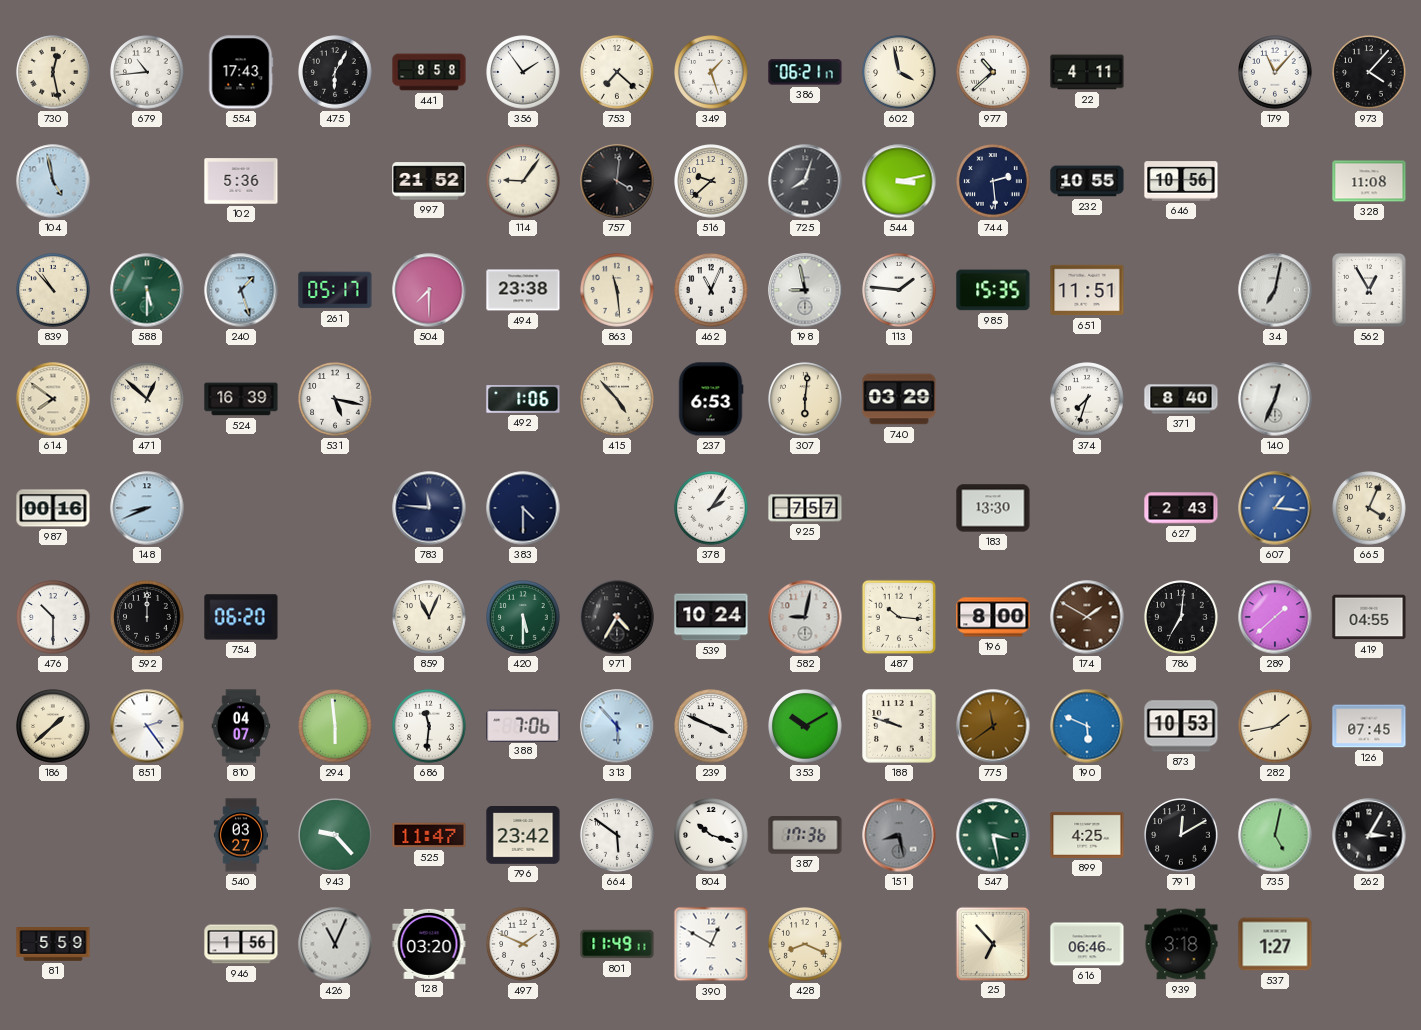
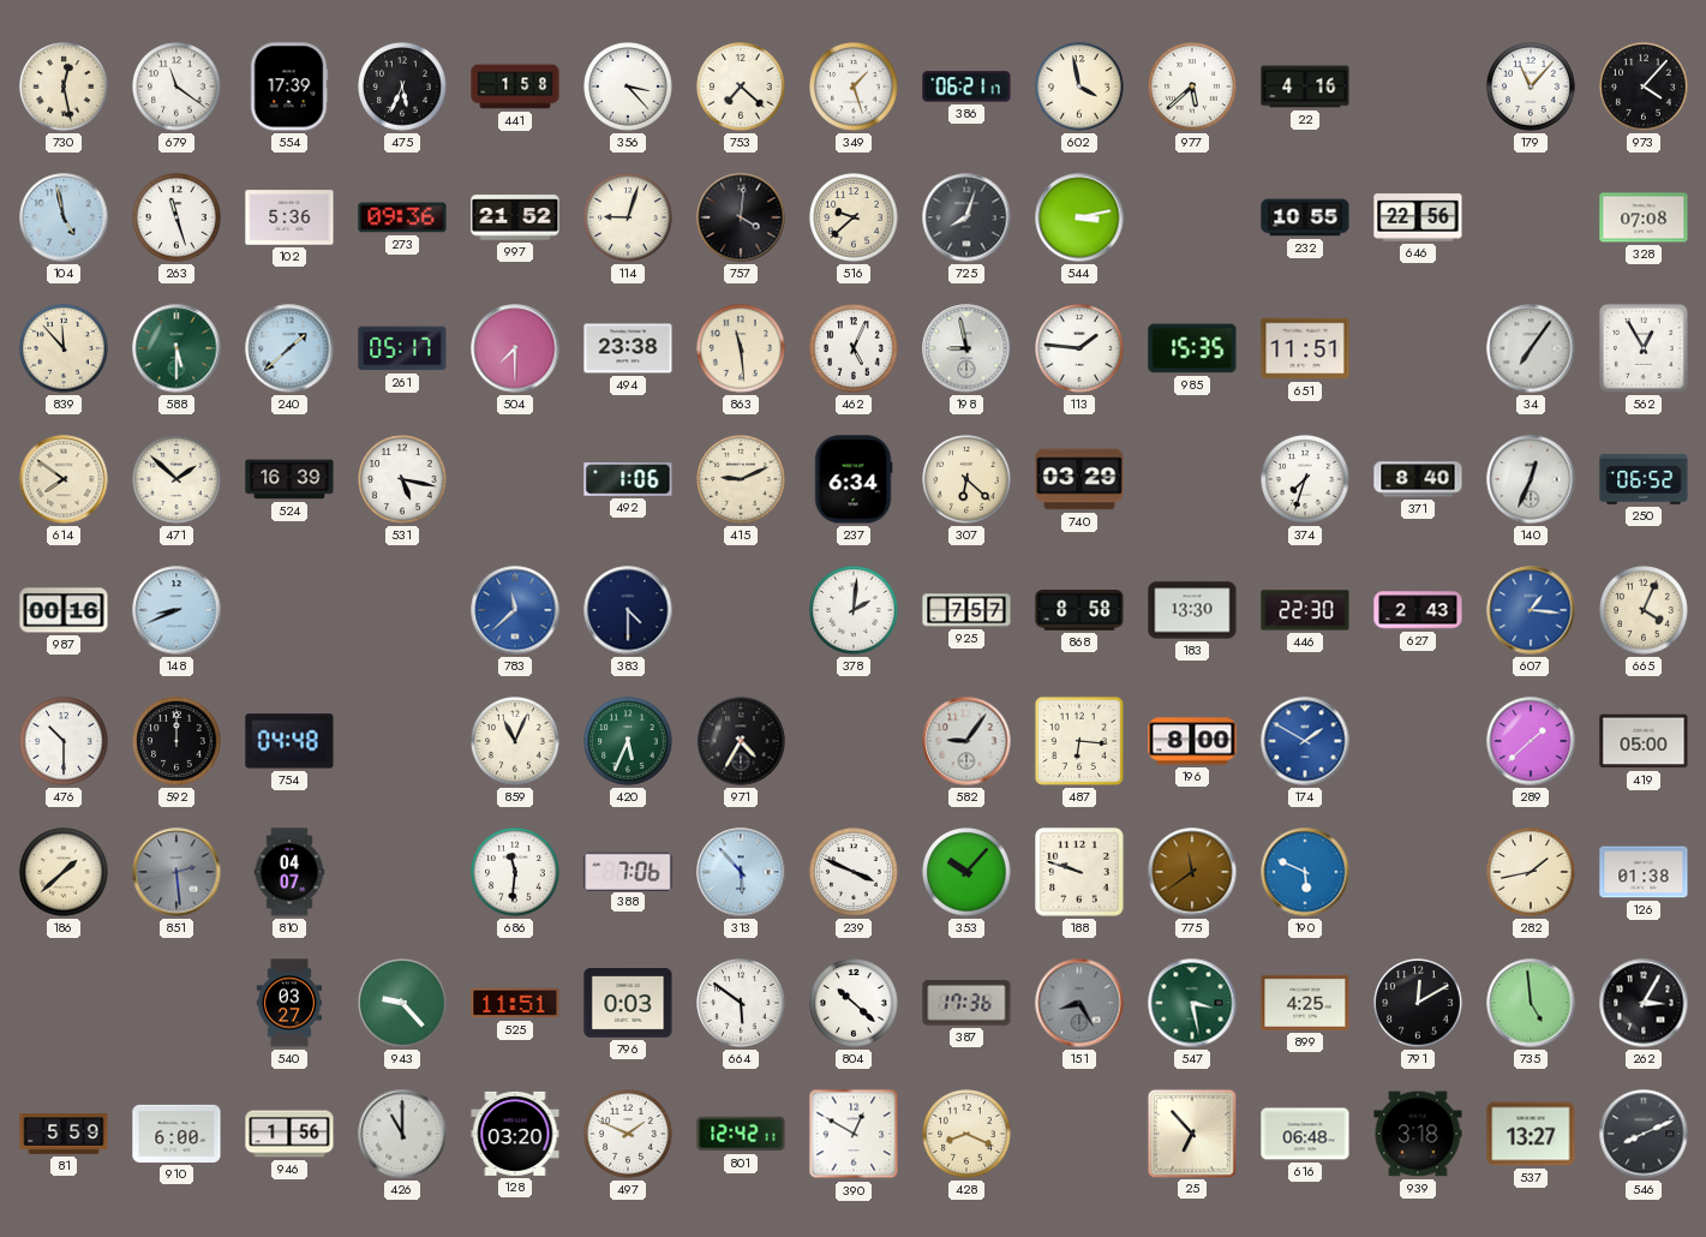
679: 10:44 -> 11:21
554: 17:43 -> 17:39
475: 6:05 -> 5:34
441: 8:58 -> 1:58
356: 1:54 -> 3:23
977: 10:38 -> 5:38
22: 4:11 -> 4:16
263: none -> 11:27
273: none -> 09:36
114: 9:06 -> 9:03
744: 2:29 -> none
646: 10:56 -> 22:56
328: 11:08 -> 07:08
839: 10:53 -> 11:53
240: 1:27 -> 1:38
462: 11:04 -> 5:04
34: 7:02 -> 7:06
471: 12:52 -> 1:52
415: 4:53 -> 9:11
237: 6:53 -> 6:34
307: 6:01 -> 6:22
250: none -> 06:52
783: 11:46 -> 11:38
783 dial: navy -> blue
378: 2:06 -> 2:01
868: none -> 8:58
446: none -> 22:30
754: 06:20 -> 04:48
420: 5:30 -> 5:34
539: 10:24 -> none
582: 9:02 -> 9:06
487: 10:16 -> 6:16
174 dial: brown -> blue
786: 7:01 -> none
419: 04:55 -> 05:00
851: 2:24 -> 2:29
851 dial: white -> grey
294: 5:59 -> none
353: 10:10 -> 10:07
873: 10:53 -> none
126: 07:45 -> 01:38
525: 11:47 -> 11:51
796: 23:42 -> 0:03
804: 10:18 -> 10:22
151: 8:28 -> 8:25
735: 5:02 -> 4:59
910: none -> 6:00
426: 11:04 -> 11:00
801: 11:49 -> 12:42
616: 06:46 -> 06:48
537: 1:27 -> 13:27
546: none -> 8:11
